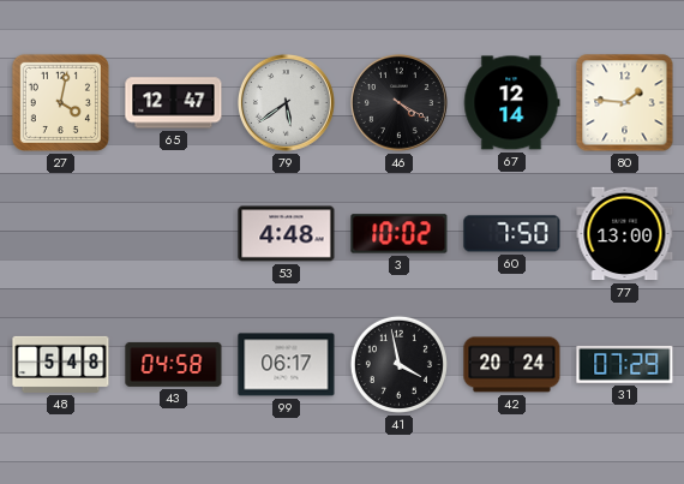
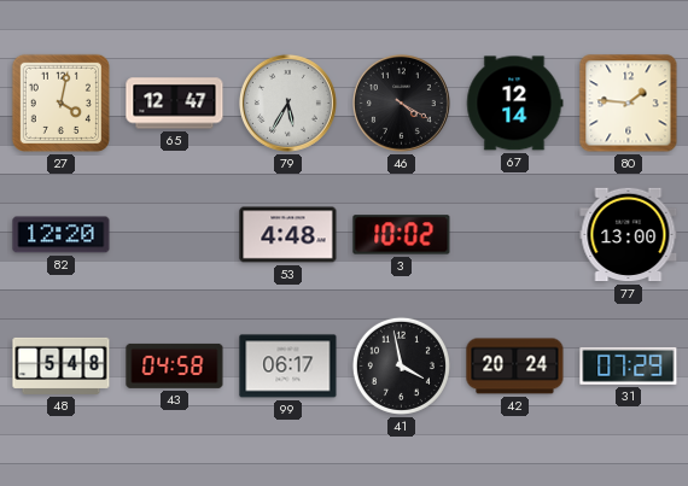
79: 5:39 -> 5:35
82: none -> 12:20
60: 7:50 -> none
